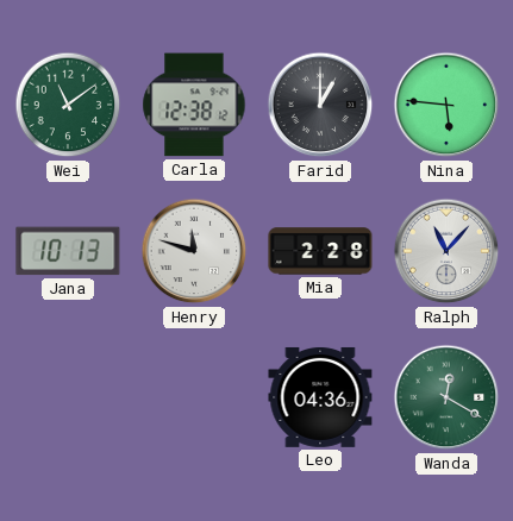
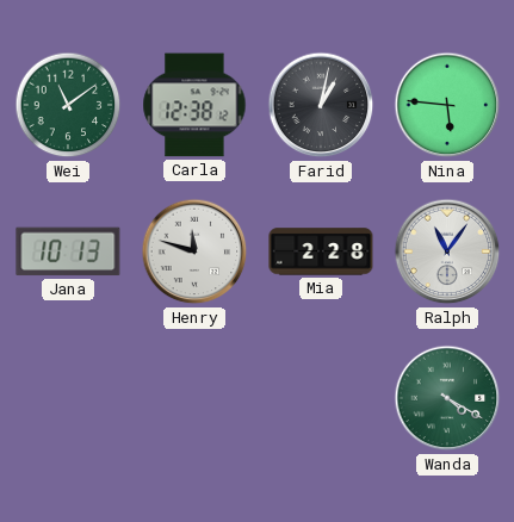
Farid: 1:00 -> 1:02
Ralph: 11:07 -> 11:06
Leo: 04:36 -> none
Wanda: 12:20 -> 4:20
